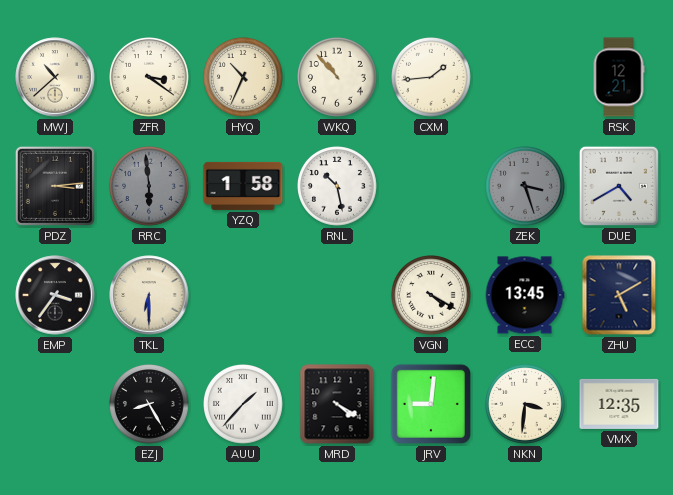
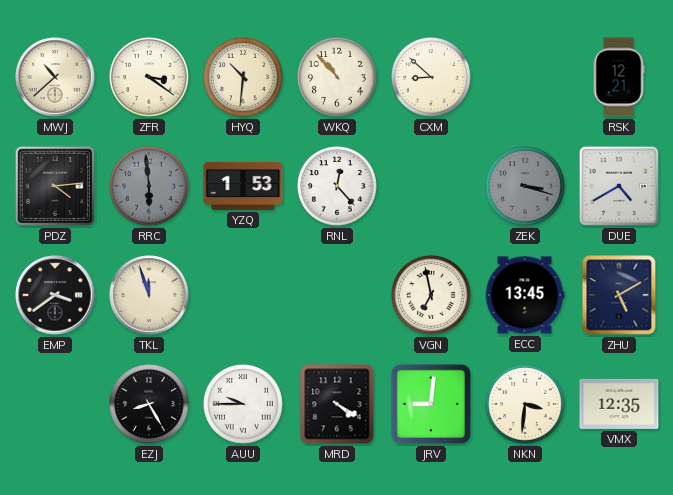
HYQ: 10:34 -> 10:31
CXM: 1:44 -> 8:52
PDZ: 3:14 -> 4:14
YZQ: 1:58 -> 1:53
RNL: 10:28 -> 12:23
ZEK: 3:27 -> 3:18
EMP: 3:36 -> 3:39
TKL: 6:30 -> 11:57
VGN: 4:20 -> 6:58
AUU: 1:37 -> 9:45
